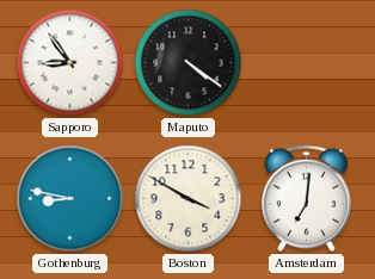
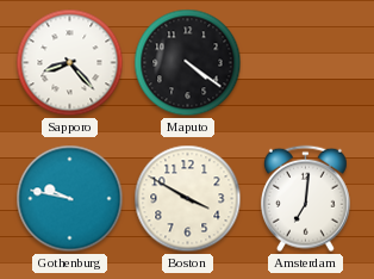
Sapporo: 8:54 -> 8:23
Gothenburg: 8:47 -> 9:47
